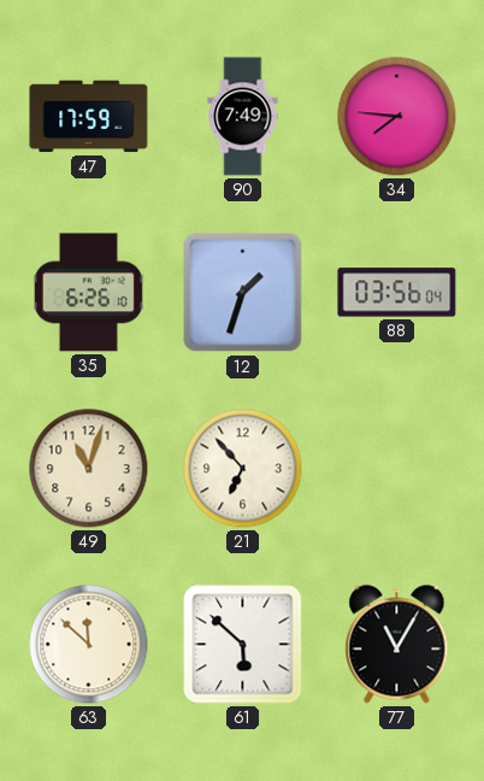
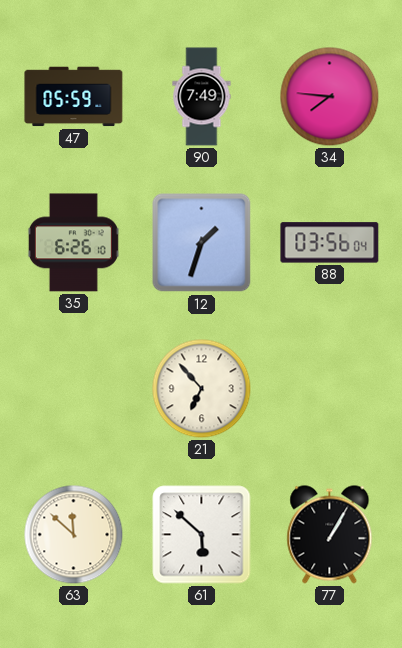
47: 17:59 -> 05:59
49: 11:03 -> none
77: 11:05 -> 1:05
